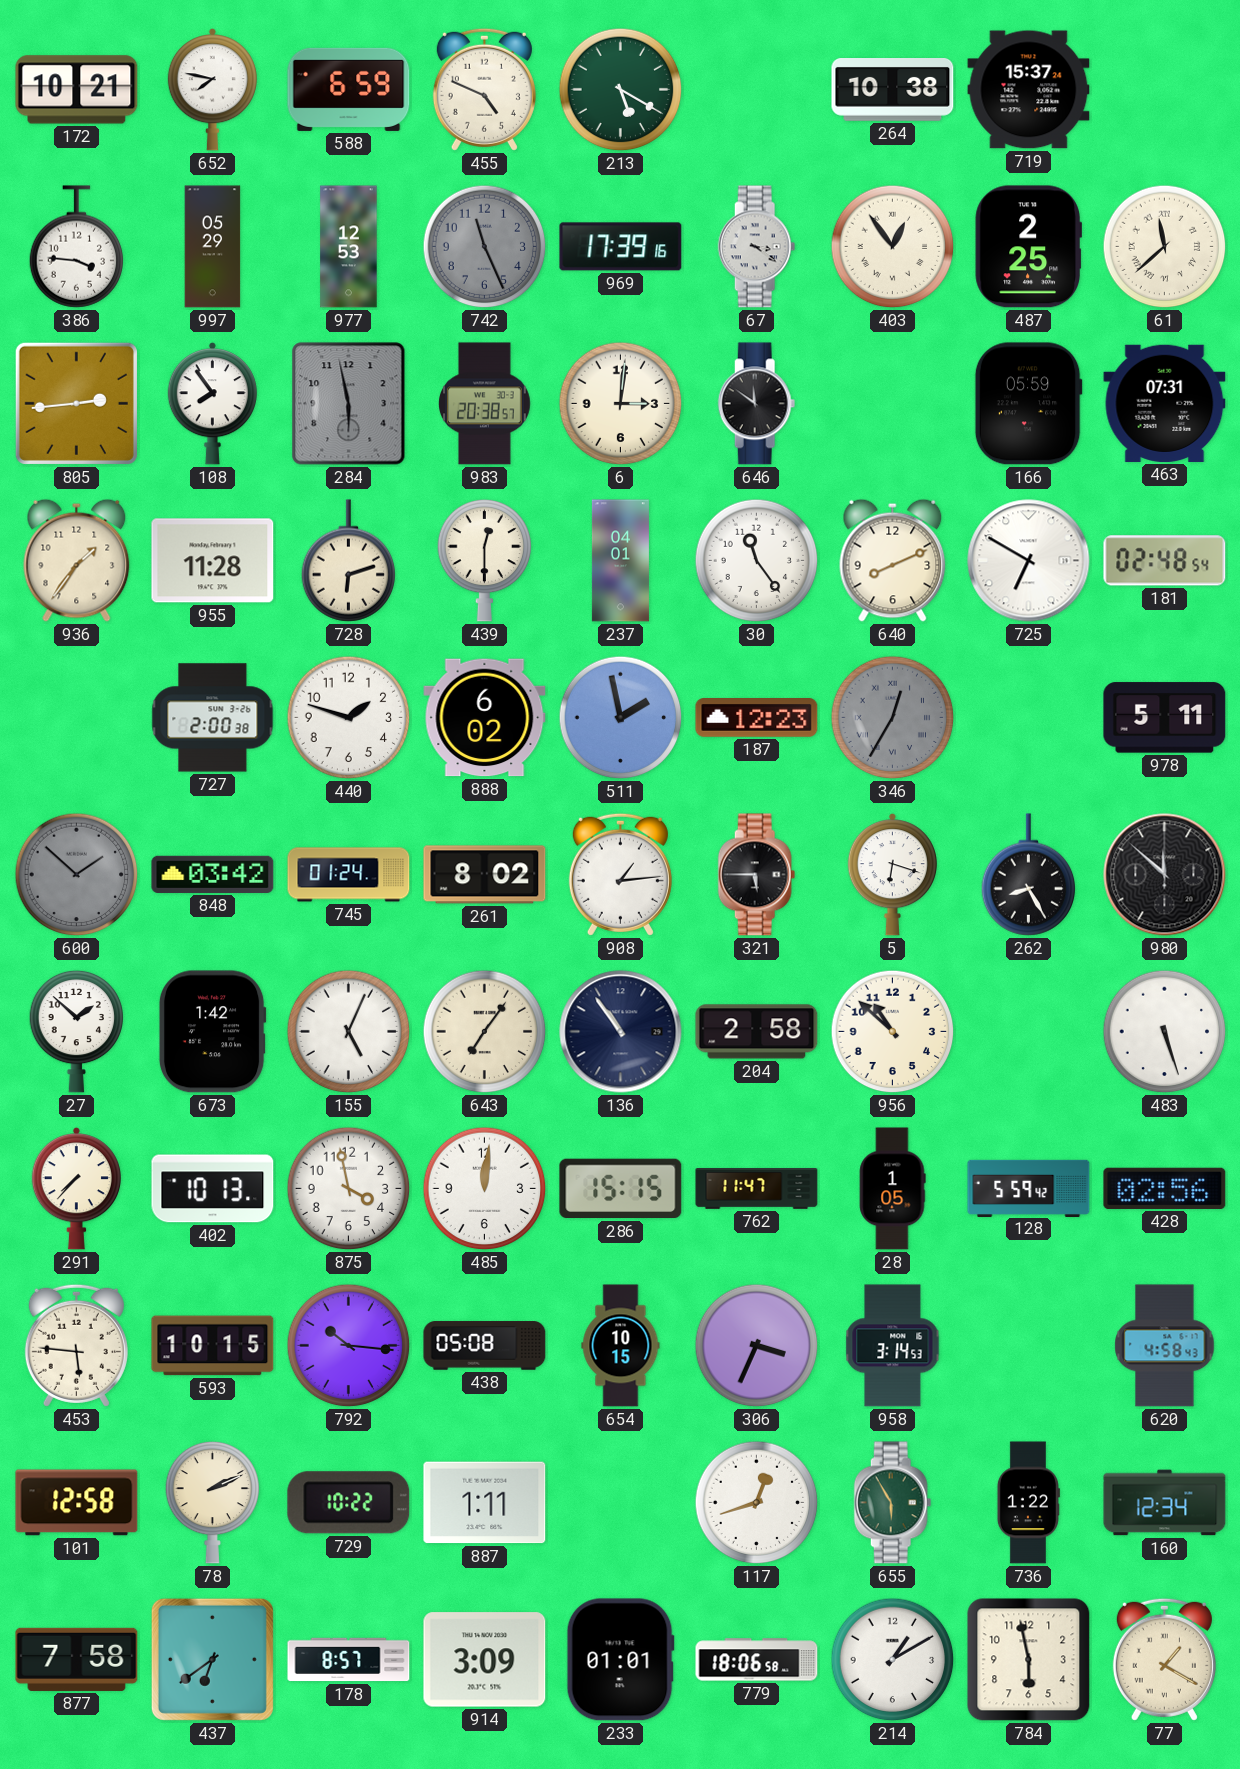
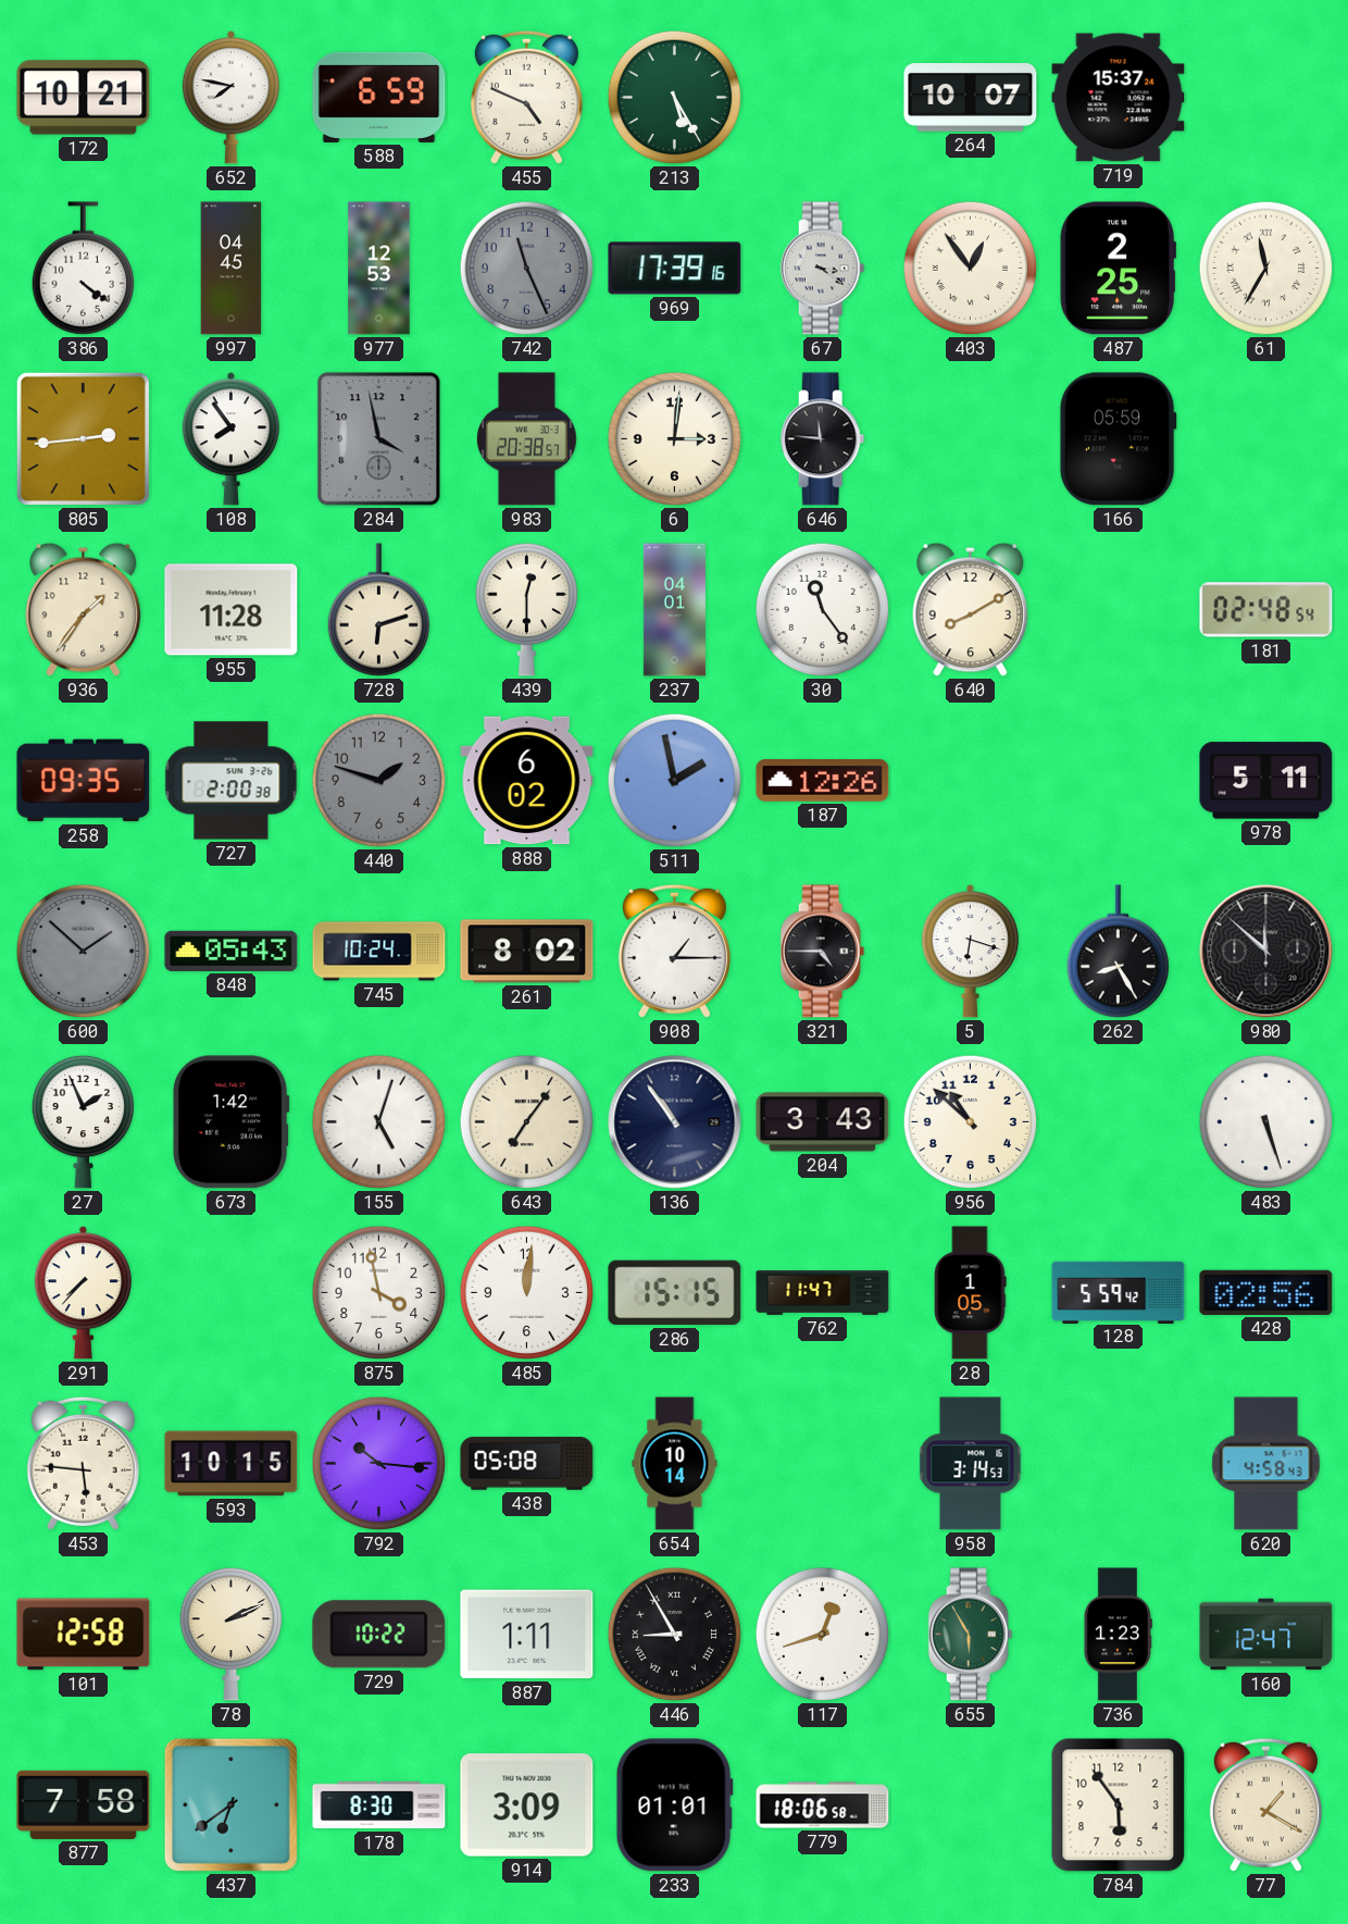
213: 5:20 -> 5:25
264: 10:38 -> 10:07
386: 3:46 -> 4:21
997: 05:29 -> 04:45
61: 11:38 -> 11:35
284: 5:58 -> 3:58
646: 11:51 -> 11:46
463: 07:31 -> none
640: 8:11 -> 8:10
725: 6:50 -> none
258: none -> 09:35
440 dial: white -> grey
187: 12:23 -> 12:26
346: 12:35 -> none
848: 03:42 -> 05:43
745: 01:24 -> 10:24
908: 1:14 -> 1:15
321: 5:45 -> 4:45
27: 1:52 -> 1:56
155: 5:04 -> 5:03
204: 2:58 -> 3:43
402: 10:13 -> none
654: 10:15 -> 10:14
306: 3:34 -> none
446: none -> 8:55
736: 1:22 -> 1:23
160: 12:34 -> 12:47
178: 8:57 -> 8:30
214: 1:10 -> none
784: 5:58 -> 5:54
